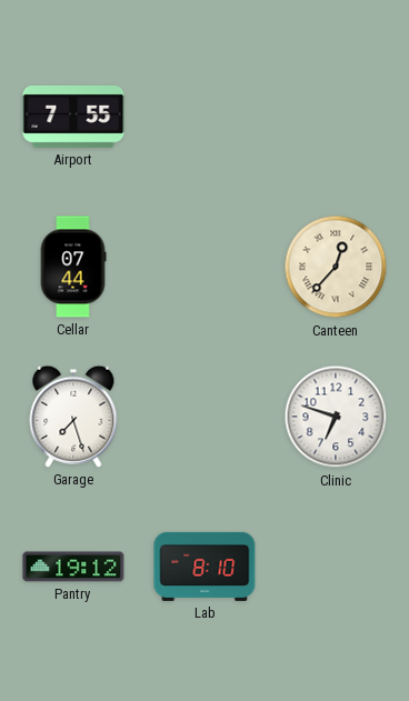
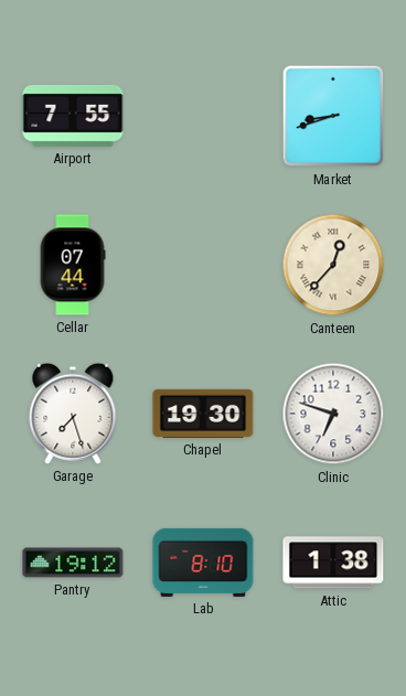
Market: none -> 8:42
Chapel: none -> 19:30
Attic: none -> 1:38
